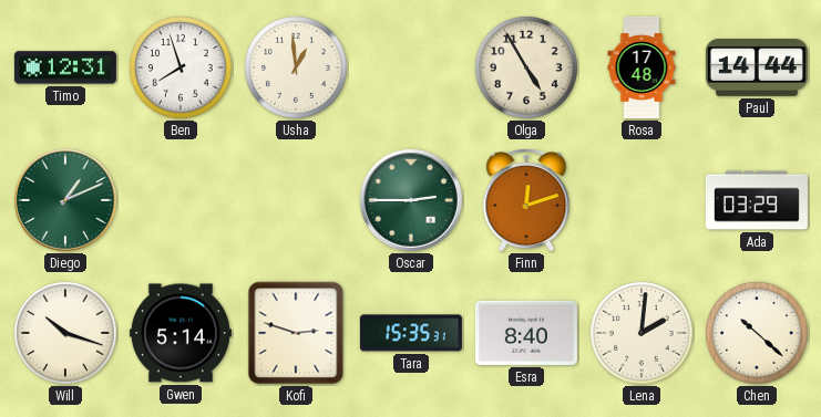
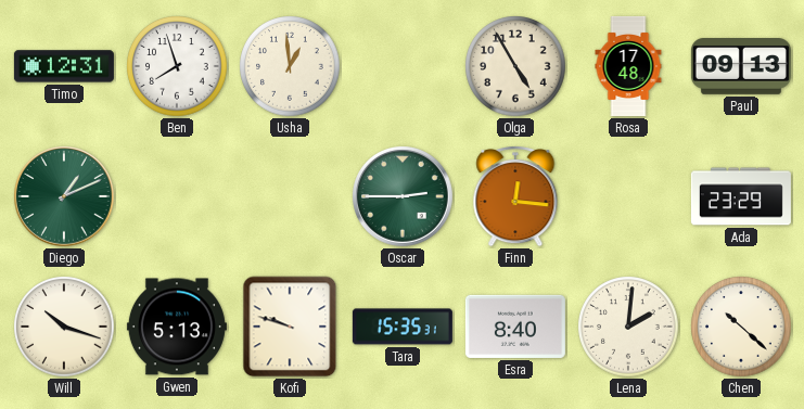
Paul: 14:44 -> 09:13
Finn: 12:12 -> 12:16
Ada: 03:29 -> 23:29
Gwen: 5:14 -> 5:13
Kofi: 2:48 -> 9:48
